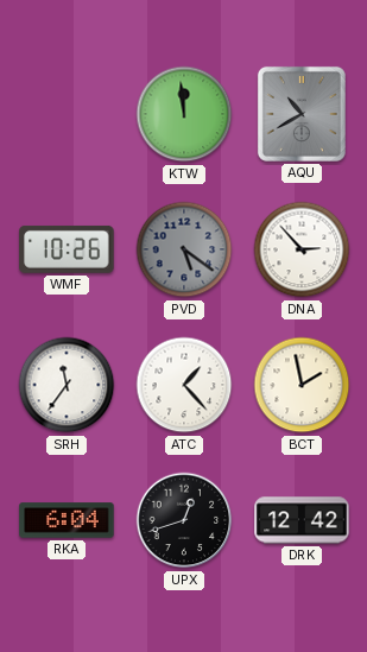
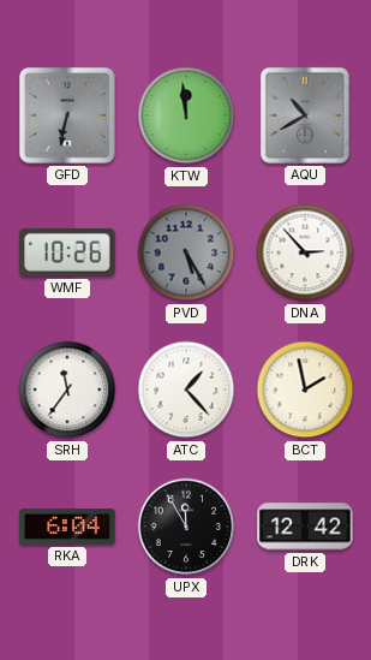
GFD: none -> 6:32
PVD: 5:21 -> 5:25
UPX: 12:42 -> 11:55
